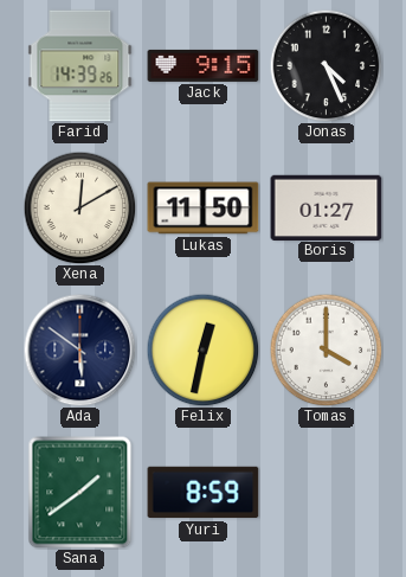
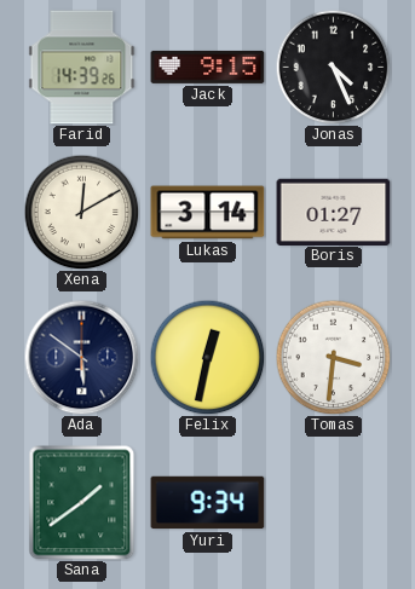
Lukas: 11:50 -> 3:14
Tomas: 4:00 -> 3:31
Yuri: 8:59 -> 9:34
